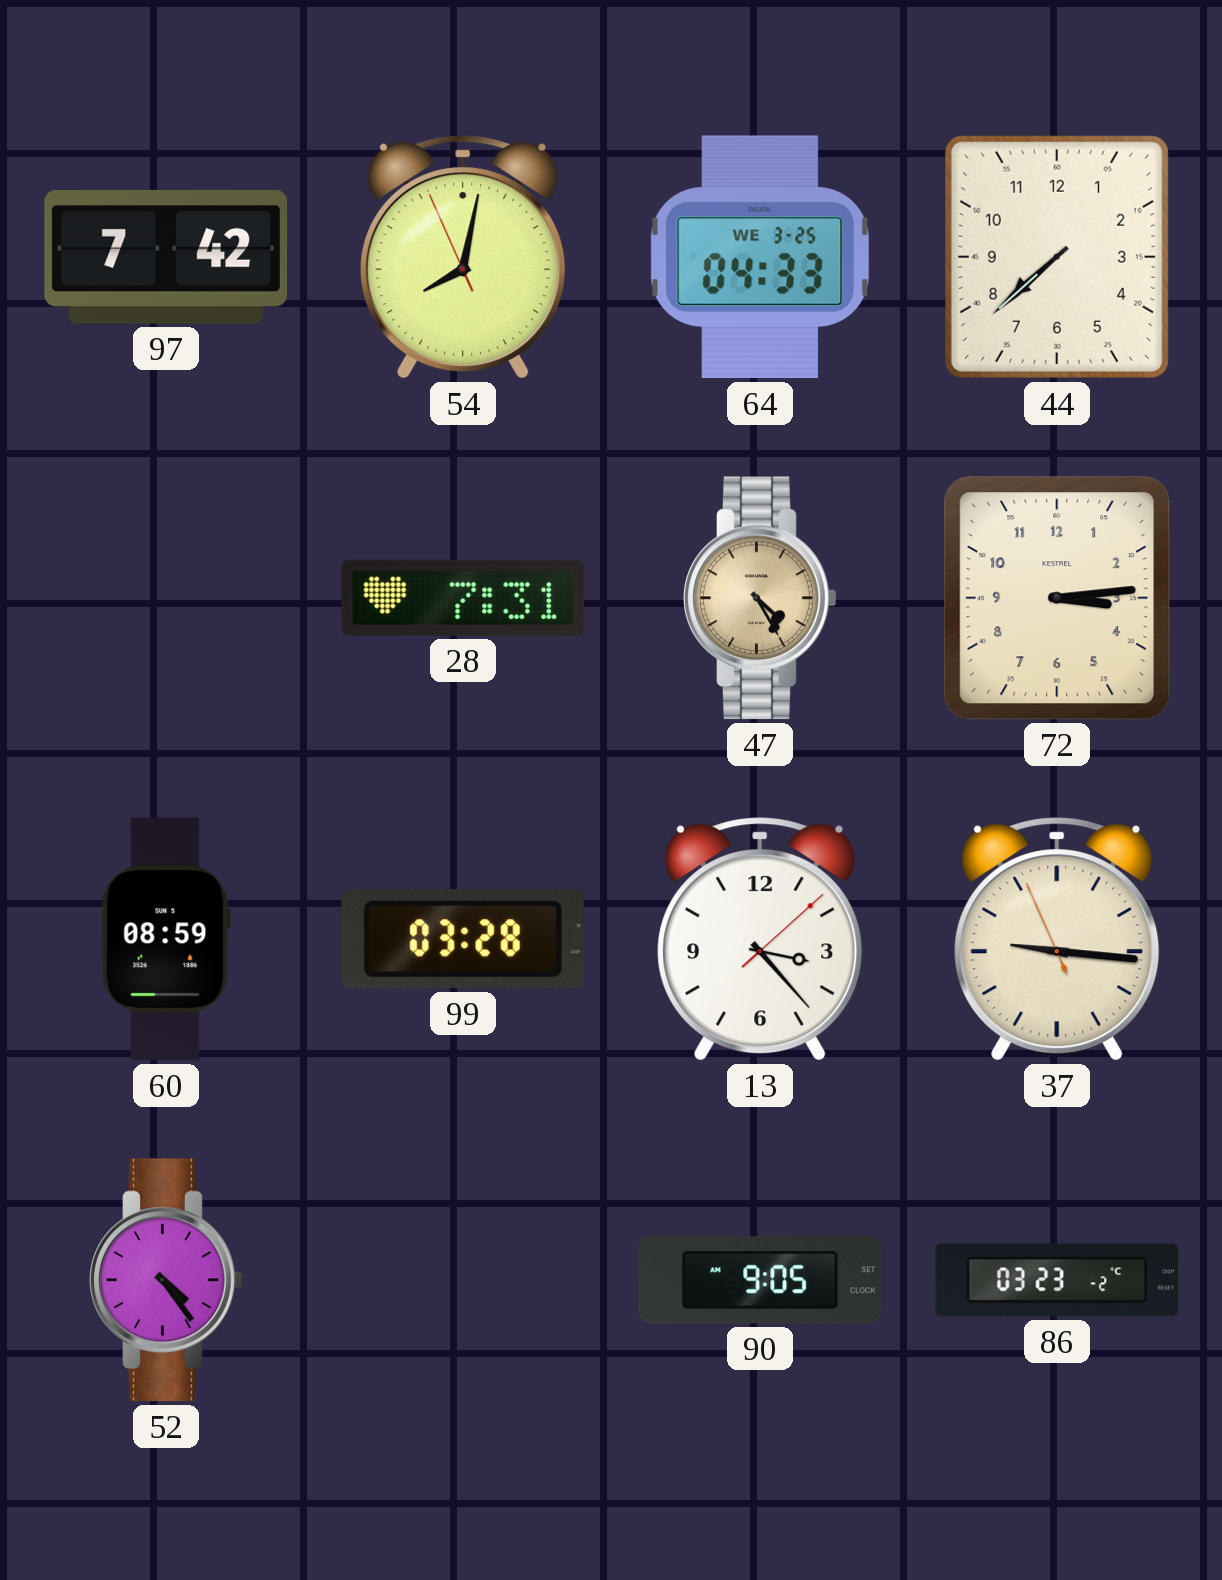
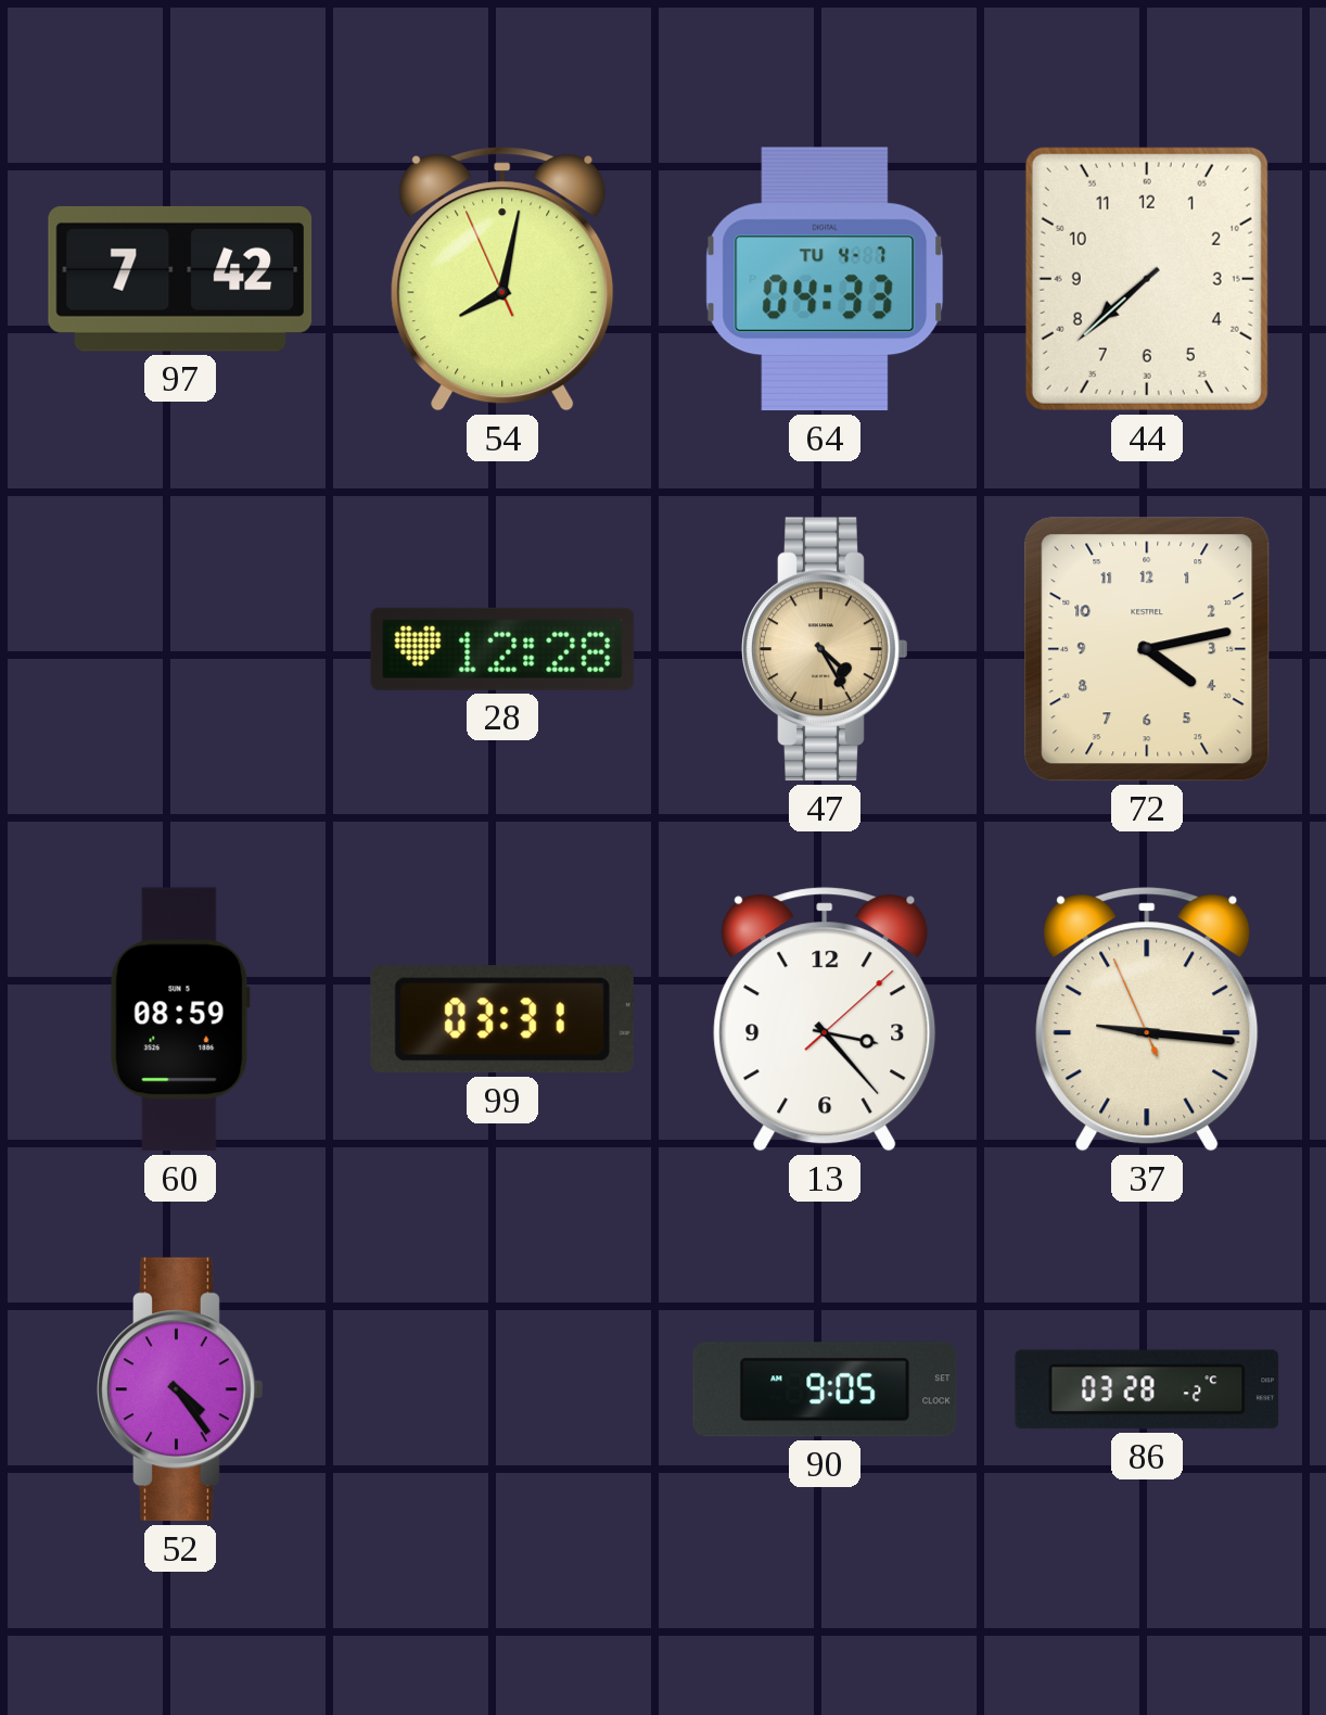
64 date: WE 3-25 -> TU 4-7
28: 7:31 -> 12:28
72: 3:14 -> 4:13
99: 03:28 -> 03:31
86: 03:23 -> 03:28
